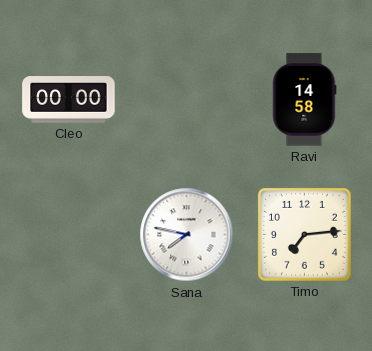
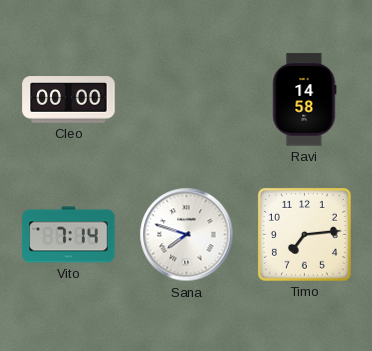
Vito: none -> 7:14
Sana: 7:47 -> 7:48
